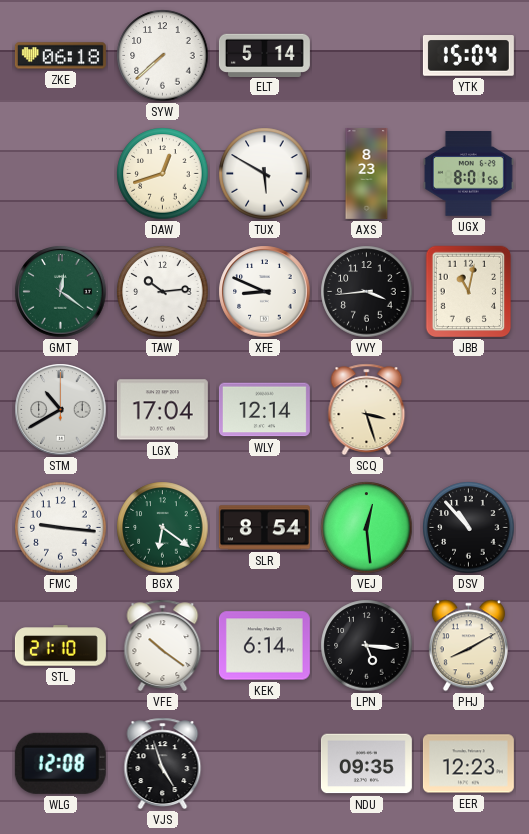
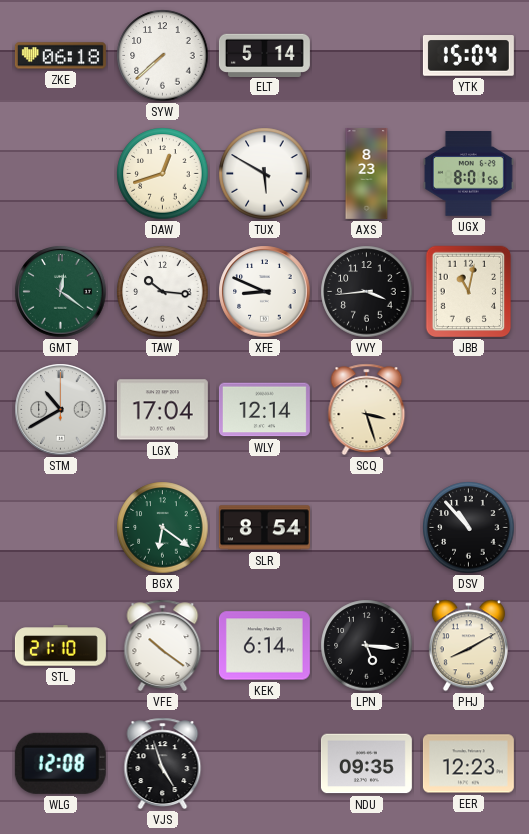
TAW: 10:14 -> 10:16
FMC: 9:16 -> none
VEJ: 12:29 -> none
